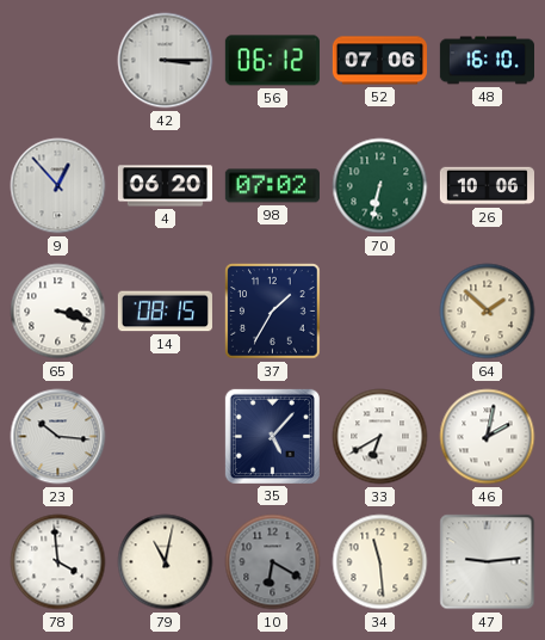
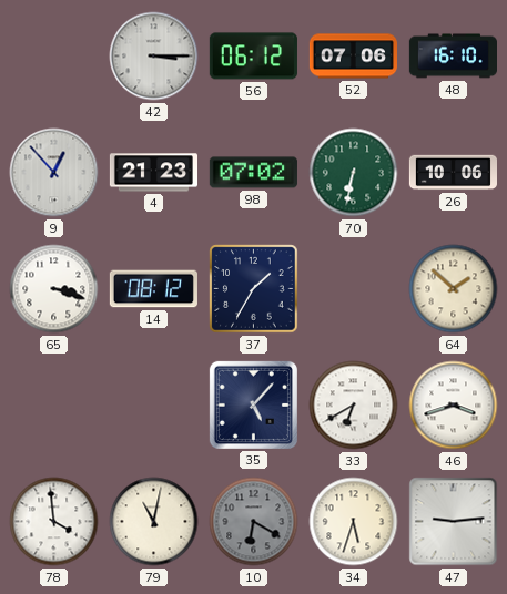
4: 06:20 -> 21:23
14: 08:15 -> 08:12
23: 10:16 -> none
46: 2:02 -> 3:42
34: 11:29 -> 5:33
